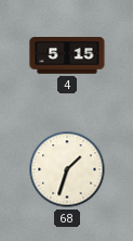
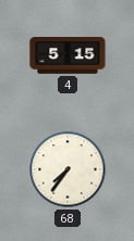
68: 1:33 -> 7:36
